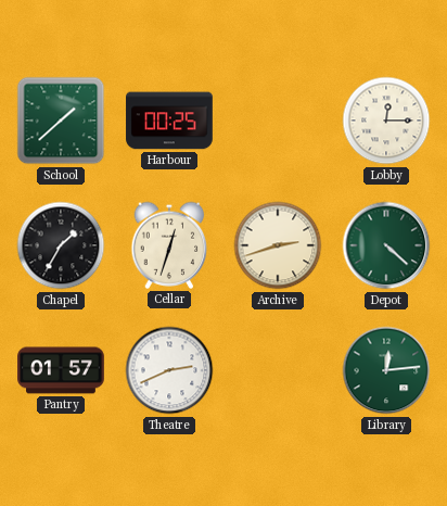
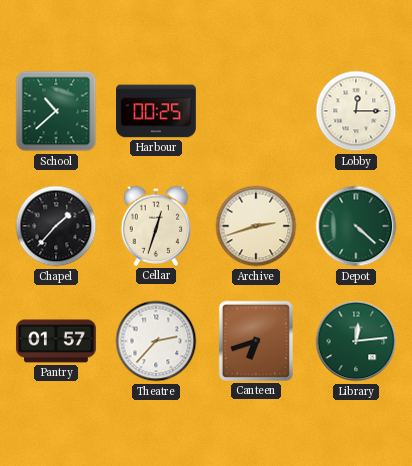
School: 1:38 -> 10:38
Chapel: 1:35 -> 1:37
Theatre: 2:41 -> 2:37
Canteen: none -> 6:42
